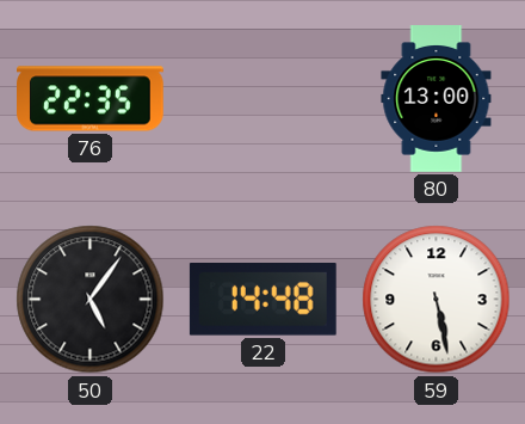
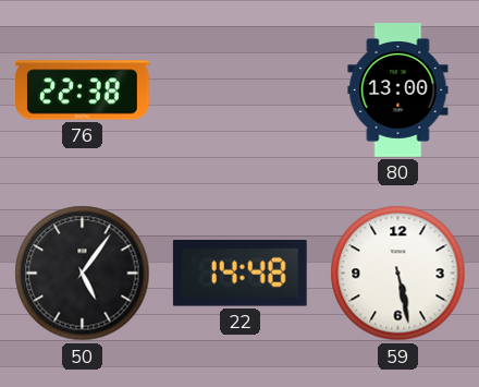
76: 22:35 -> 22:38
